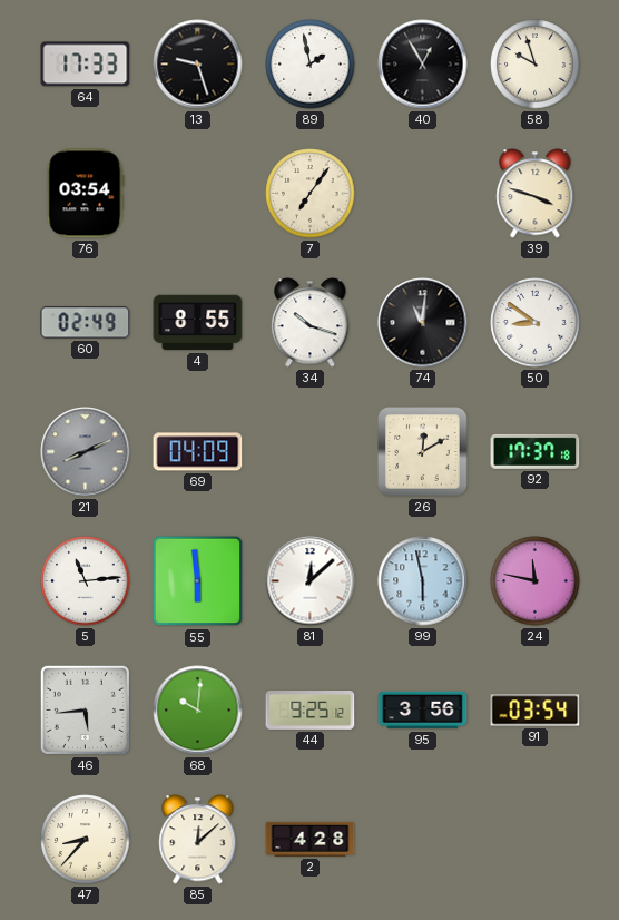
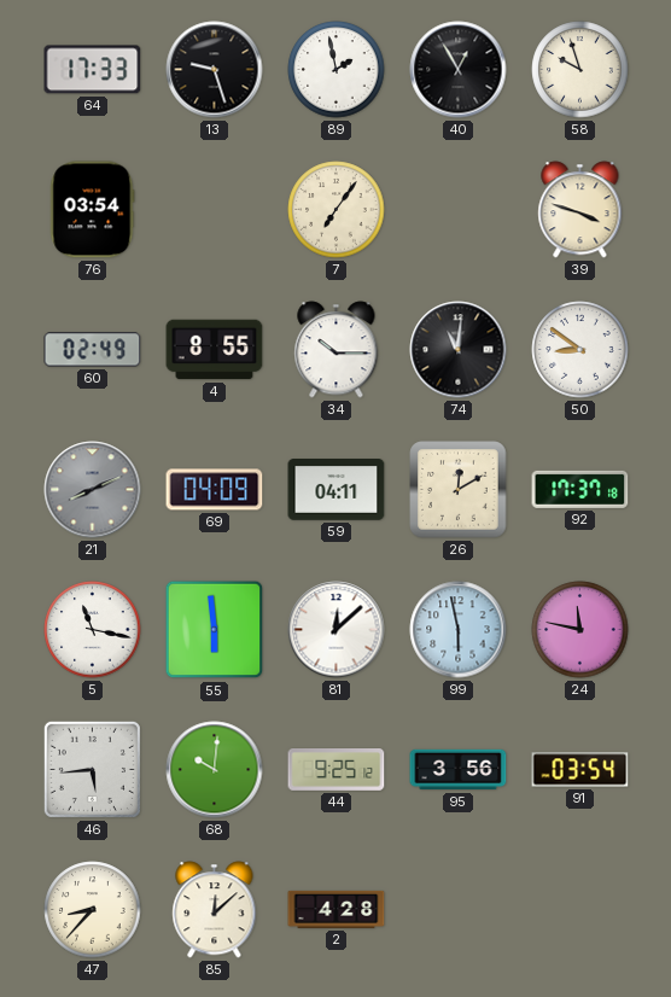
34: 10:18 -> 10:15
59: none -> 04:11
5: 11:14 -> 11:17
